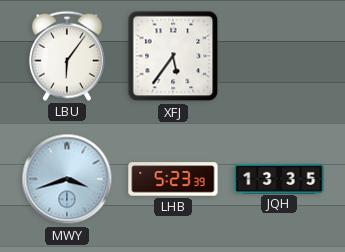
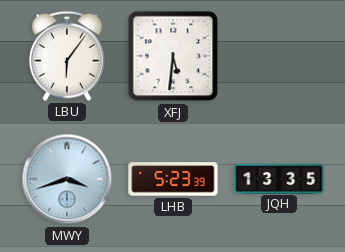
XFJ: 5:36 -> 5:31
